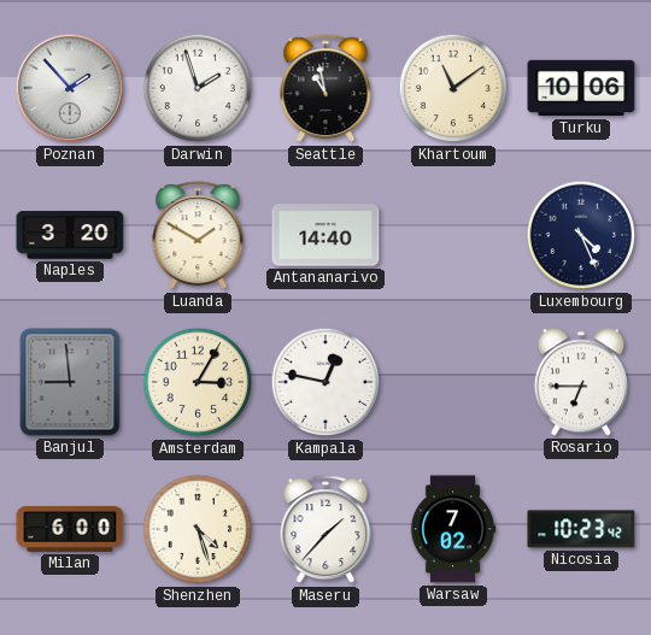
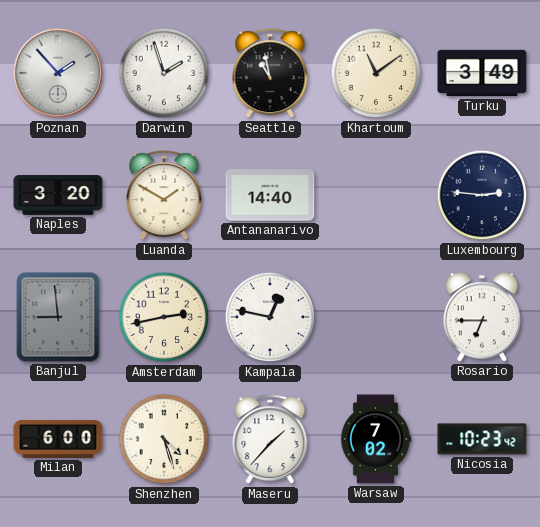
Turku: 10:06 -> 3:49
Luxembourg: 4:26 -> 2:46
Amsterdam: 3:05 -> 2:43
